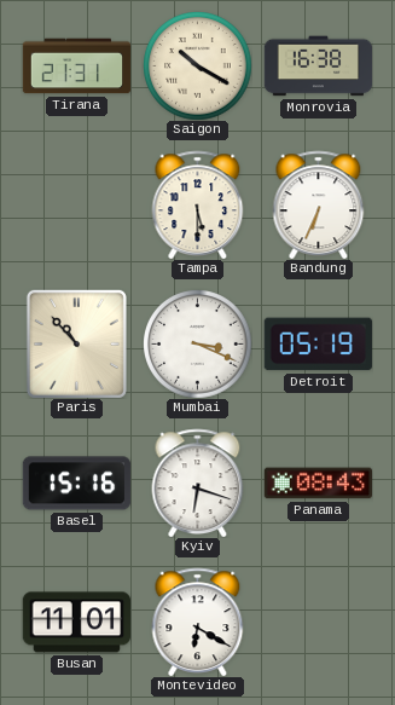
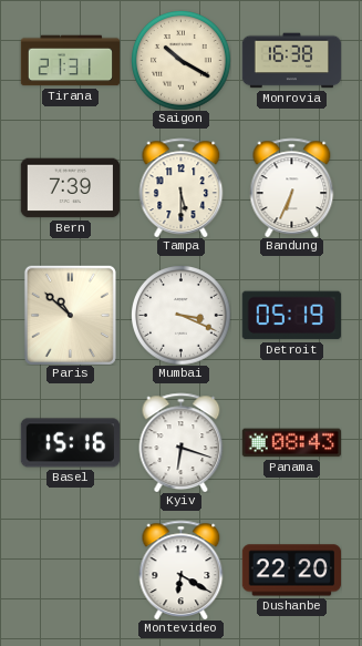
Bern: none -> 7:39
Paris: 10:53 -> 10:52
Busan: 11:01 -> none
Dushanbe: none -> 22:20
